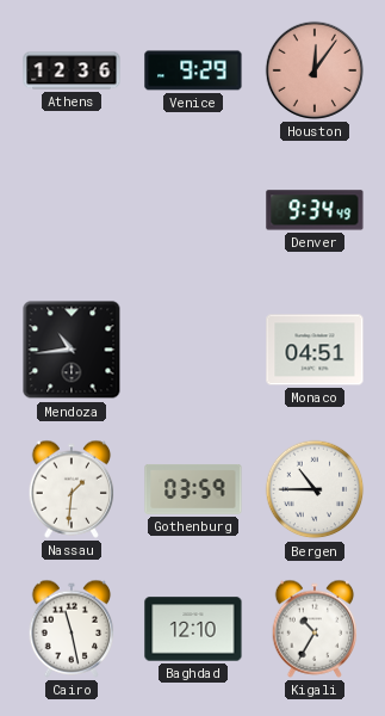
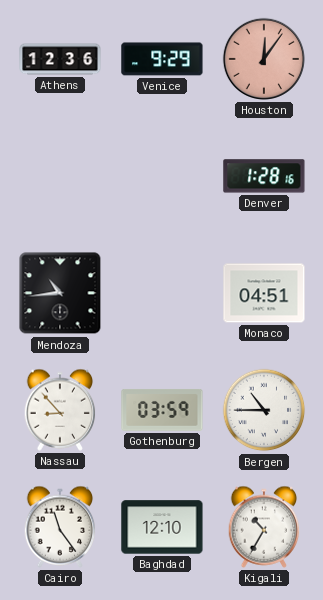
Denver: 9:34 -> 1:28
Nassau: 1:31 -> 8:53
Cairo: 11:28 -> 11:24
